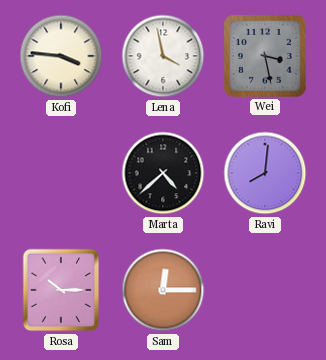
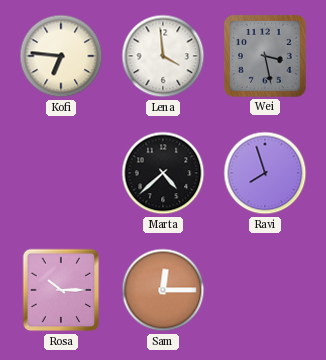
Kofi: 3:46 -> 6:46
Lena: 3:58 -> 3:59
Ravi: 8:01 -> 7:57
